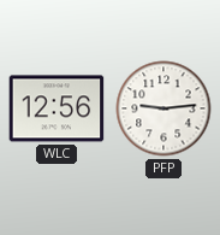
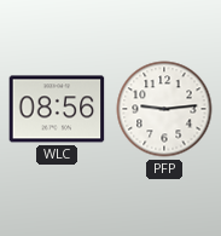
WLC: 12:56 -> 08:56
